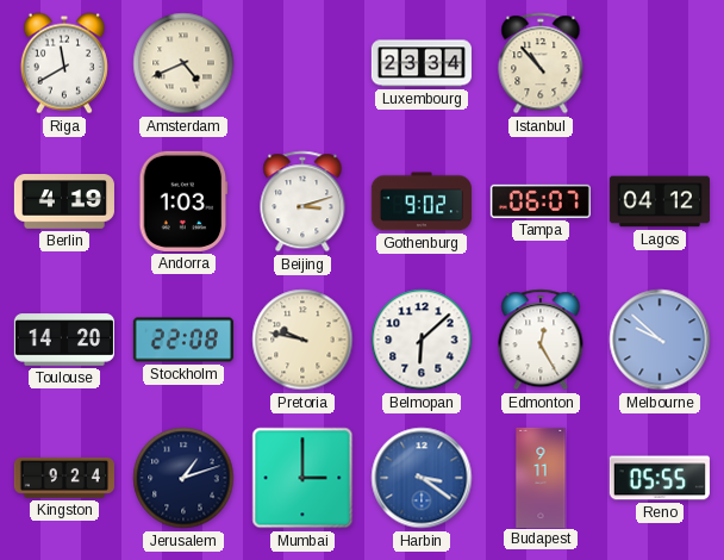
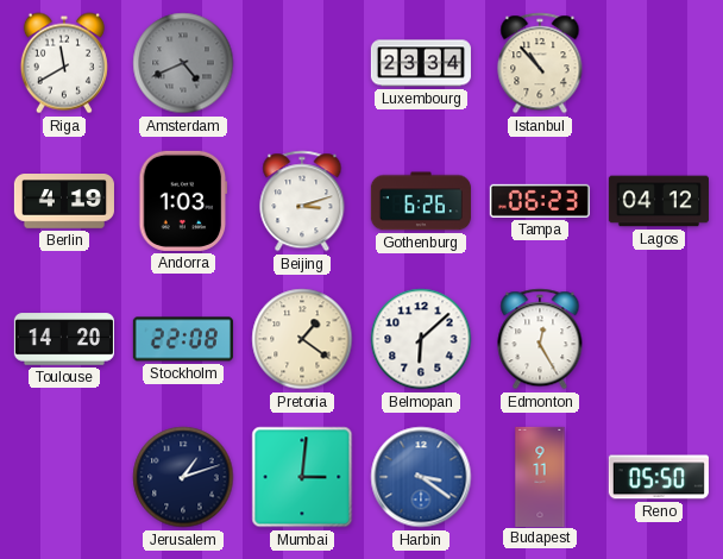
Amsterdam dial: cream -> grey
Gothenburg: 9:02 -> 6:26
Tampa: 06:07 -> 06:23
Pretoria: 9:47 -> 1:21
Melbourne: 9:52 -> none
Kingston: 9:24 -> none
Mumbai: 3:00 -> 3:01
Reno: 05:55 -> 05:50
